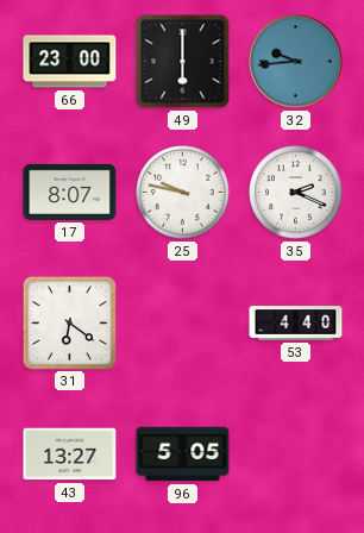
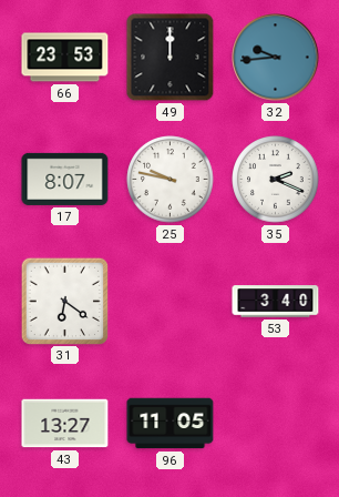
66: 23:00 -> 23:53
49: 6:00 -> 12:00
53: 4:40 -> 3:40
96: 5:05 -> 11:05
